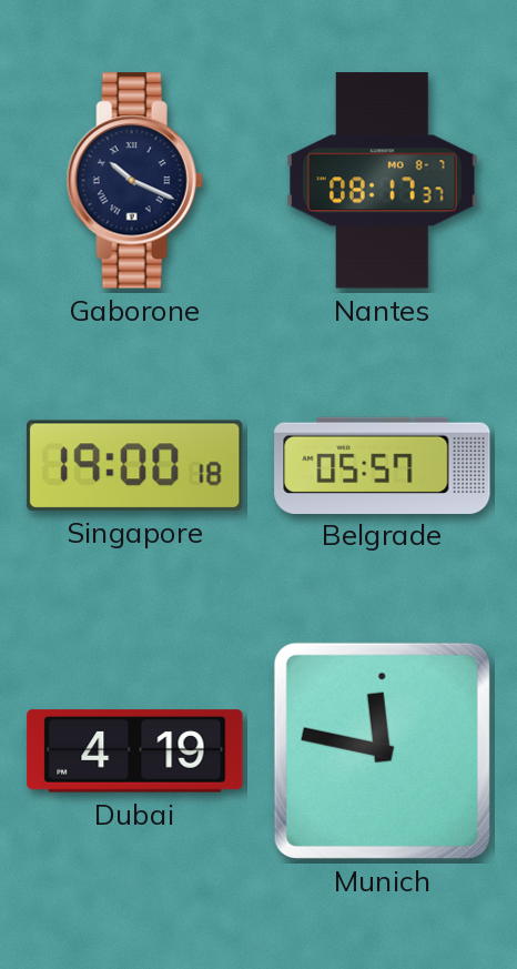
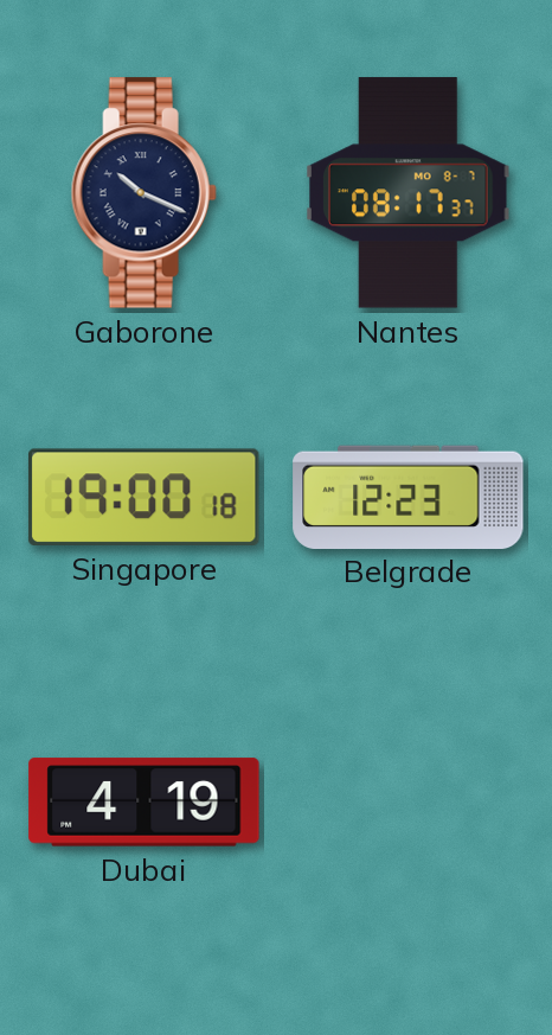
Belgrade: 05:57 -> 12:23
Munich: 11:47 -> none
